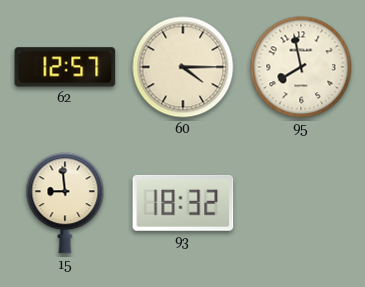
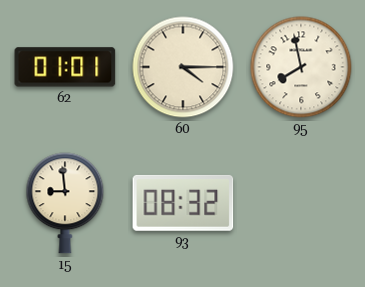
62: 12:57 -> 01:01
93: 18:32 -> 08:32
